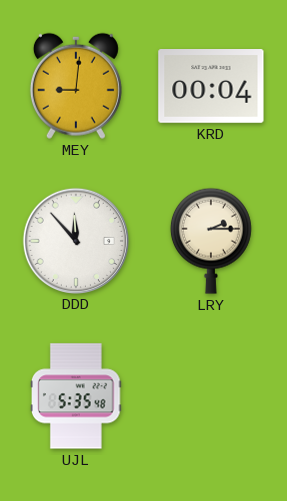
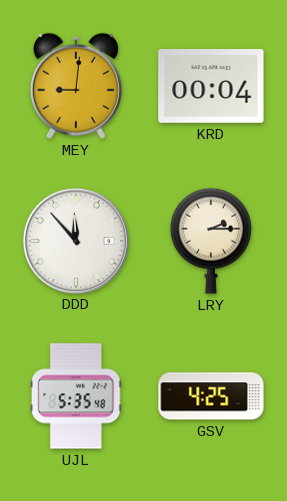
GSV: none -> 4:25
